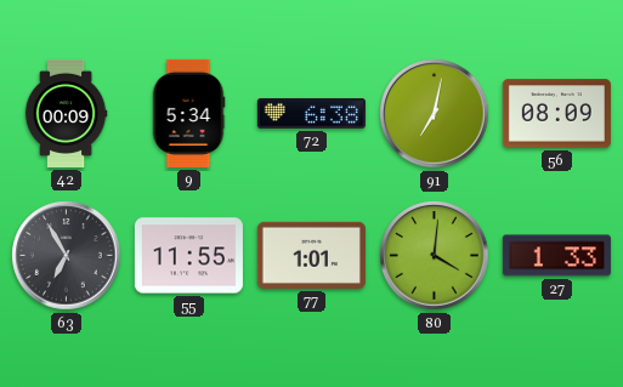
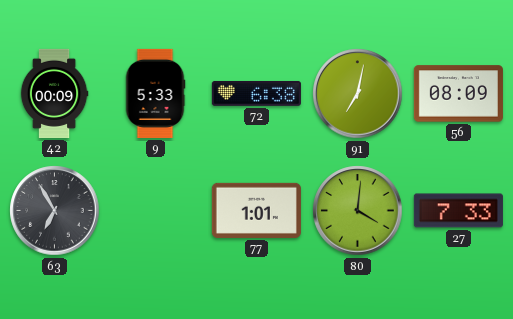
9: 5:34 -> 5:33
55: 11:55 -> none
27: 1:33 -> 7:33
